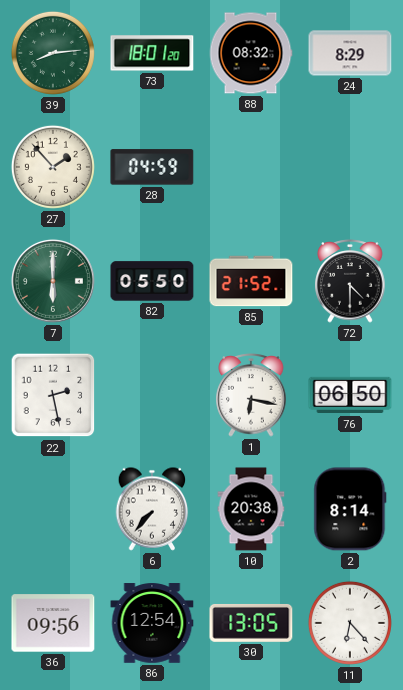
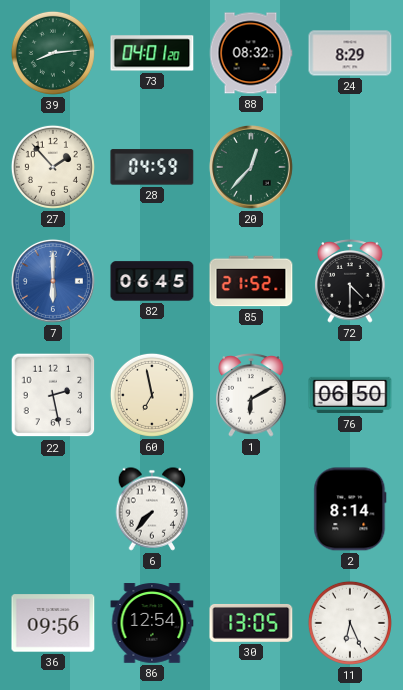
73: 18:01 -> 04:01
20: none -> 12:37
7 dial: green -> blue
82: 05:50 -> 06:45
60: none -> 6:58
1: 6:17 -> 6:10
10: 20:38 -> none
11: 6:23 -> 6:26
